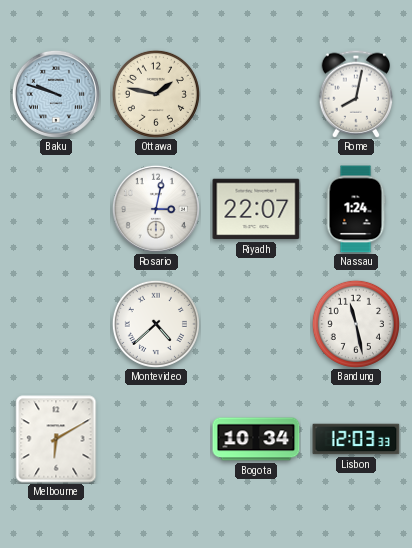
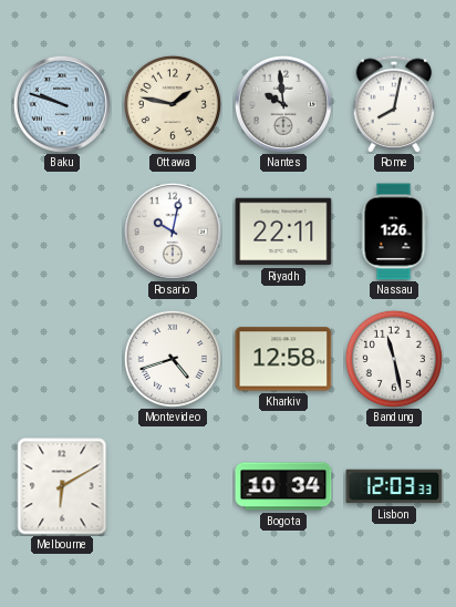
Nantes: none -> 9:59
Rosario: 3:02 -> 10:02
Riyadh: 22:07 -> 22:11
Nassau: 1:24 -> 1:26
Montevideo: 4:38 -> 4:42
Kharkiv: none -> 12:58
